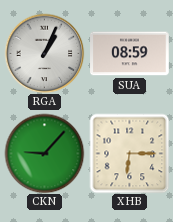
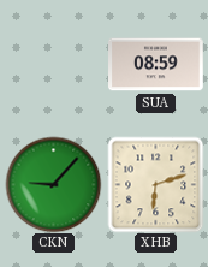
RGA: 1:04 -> none
XHB: 6:15 -> 6:12
